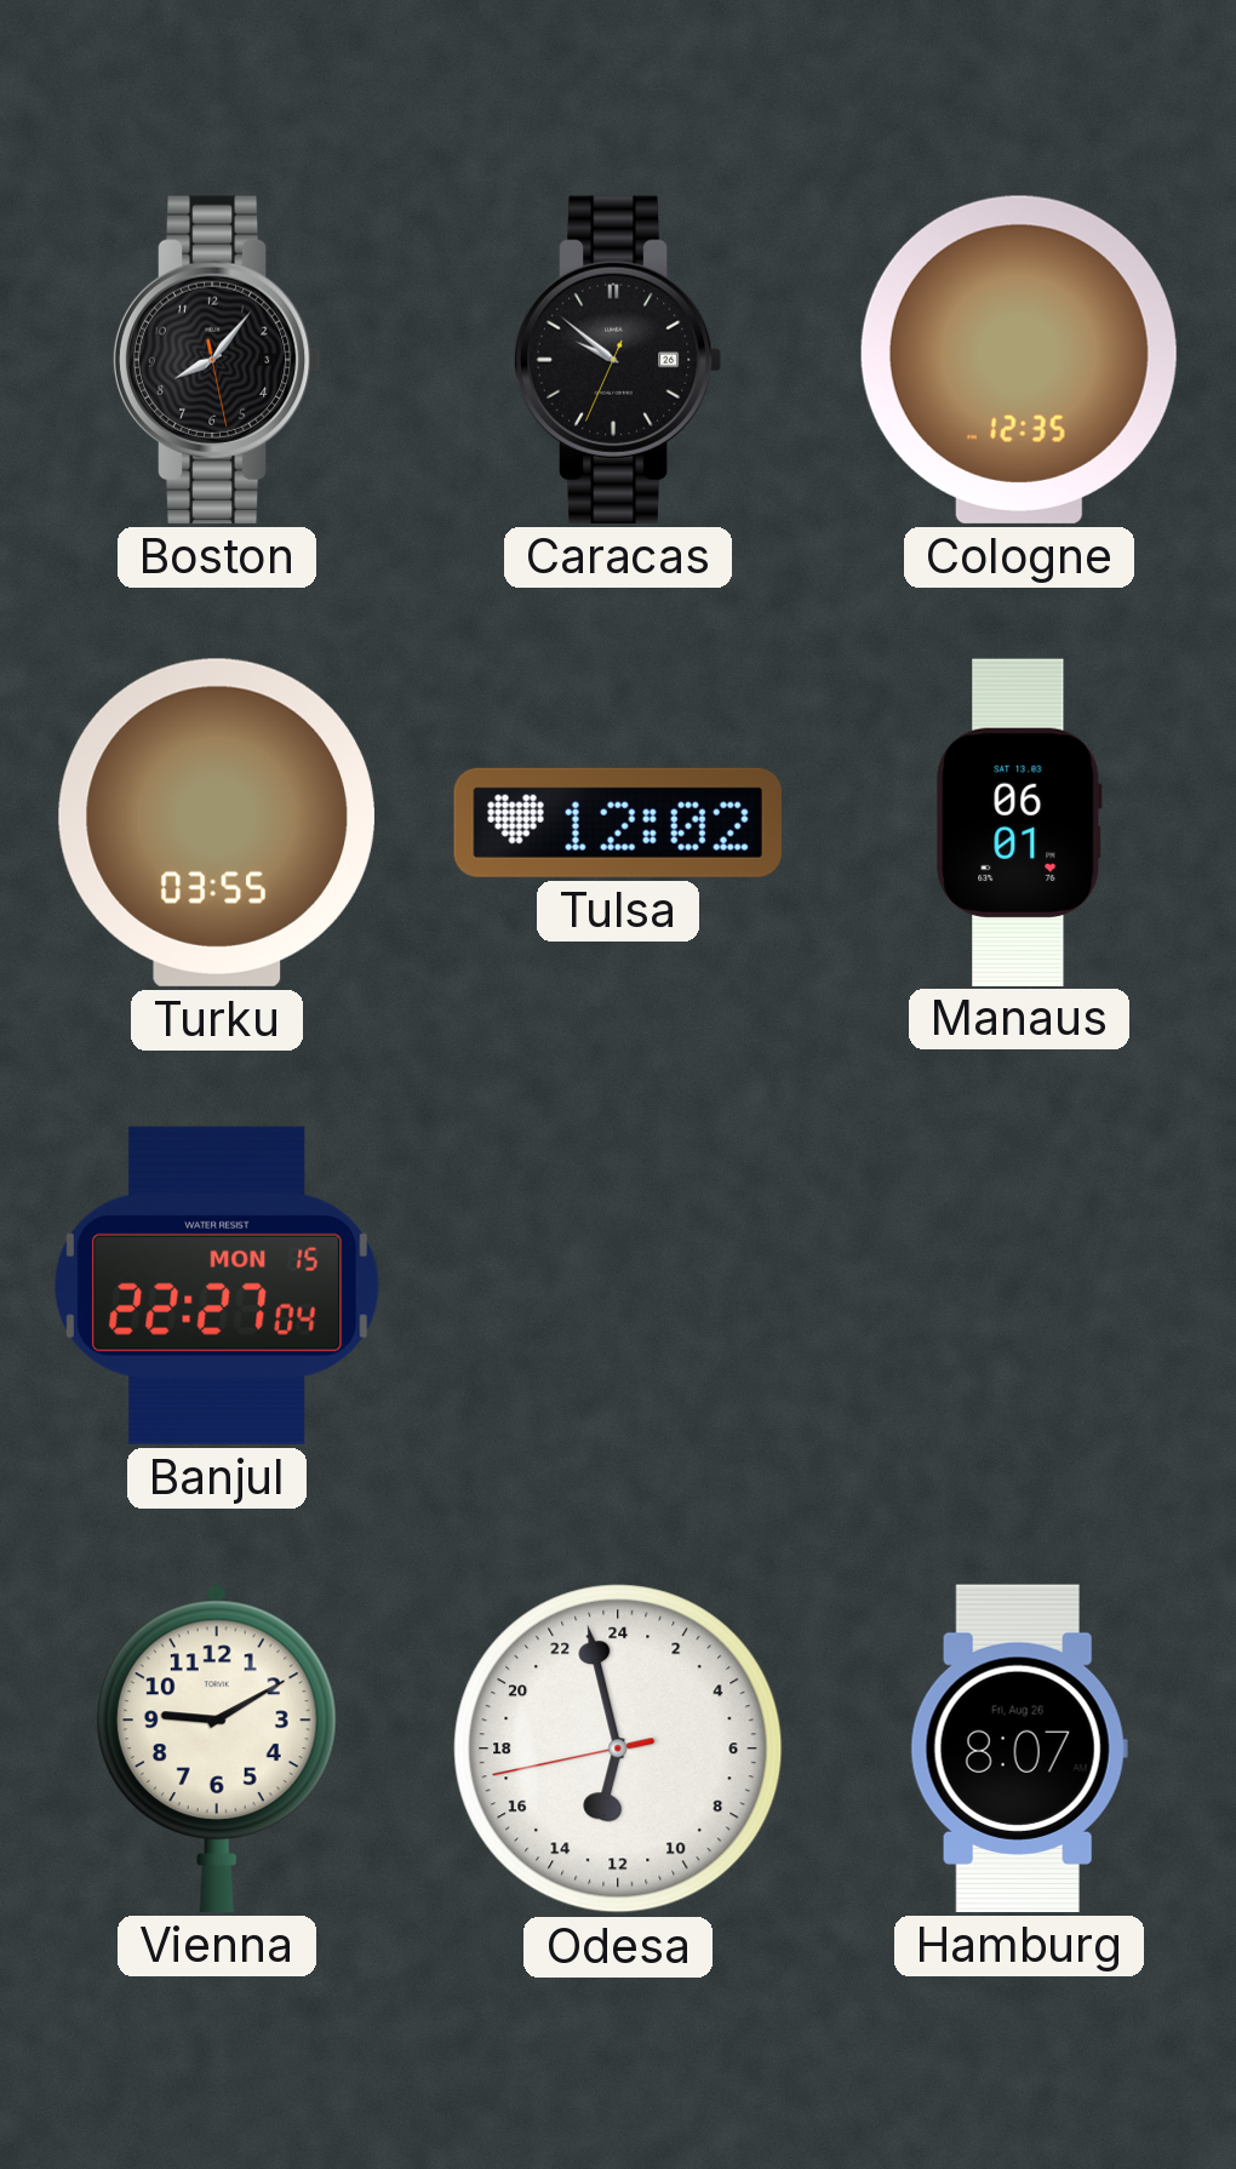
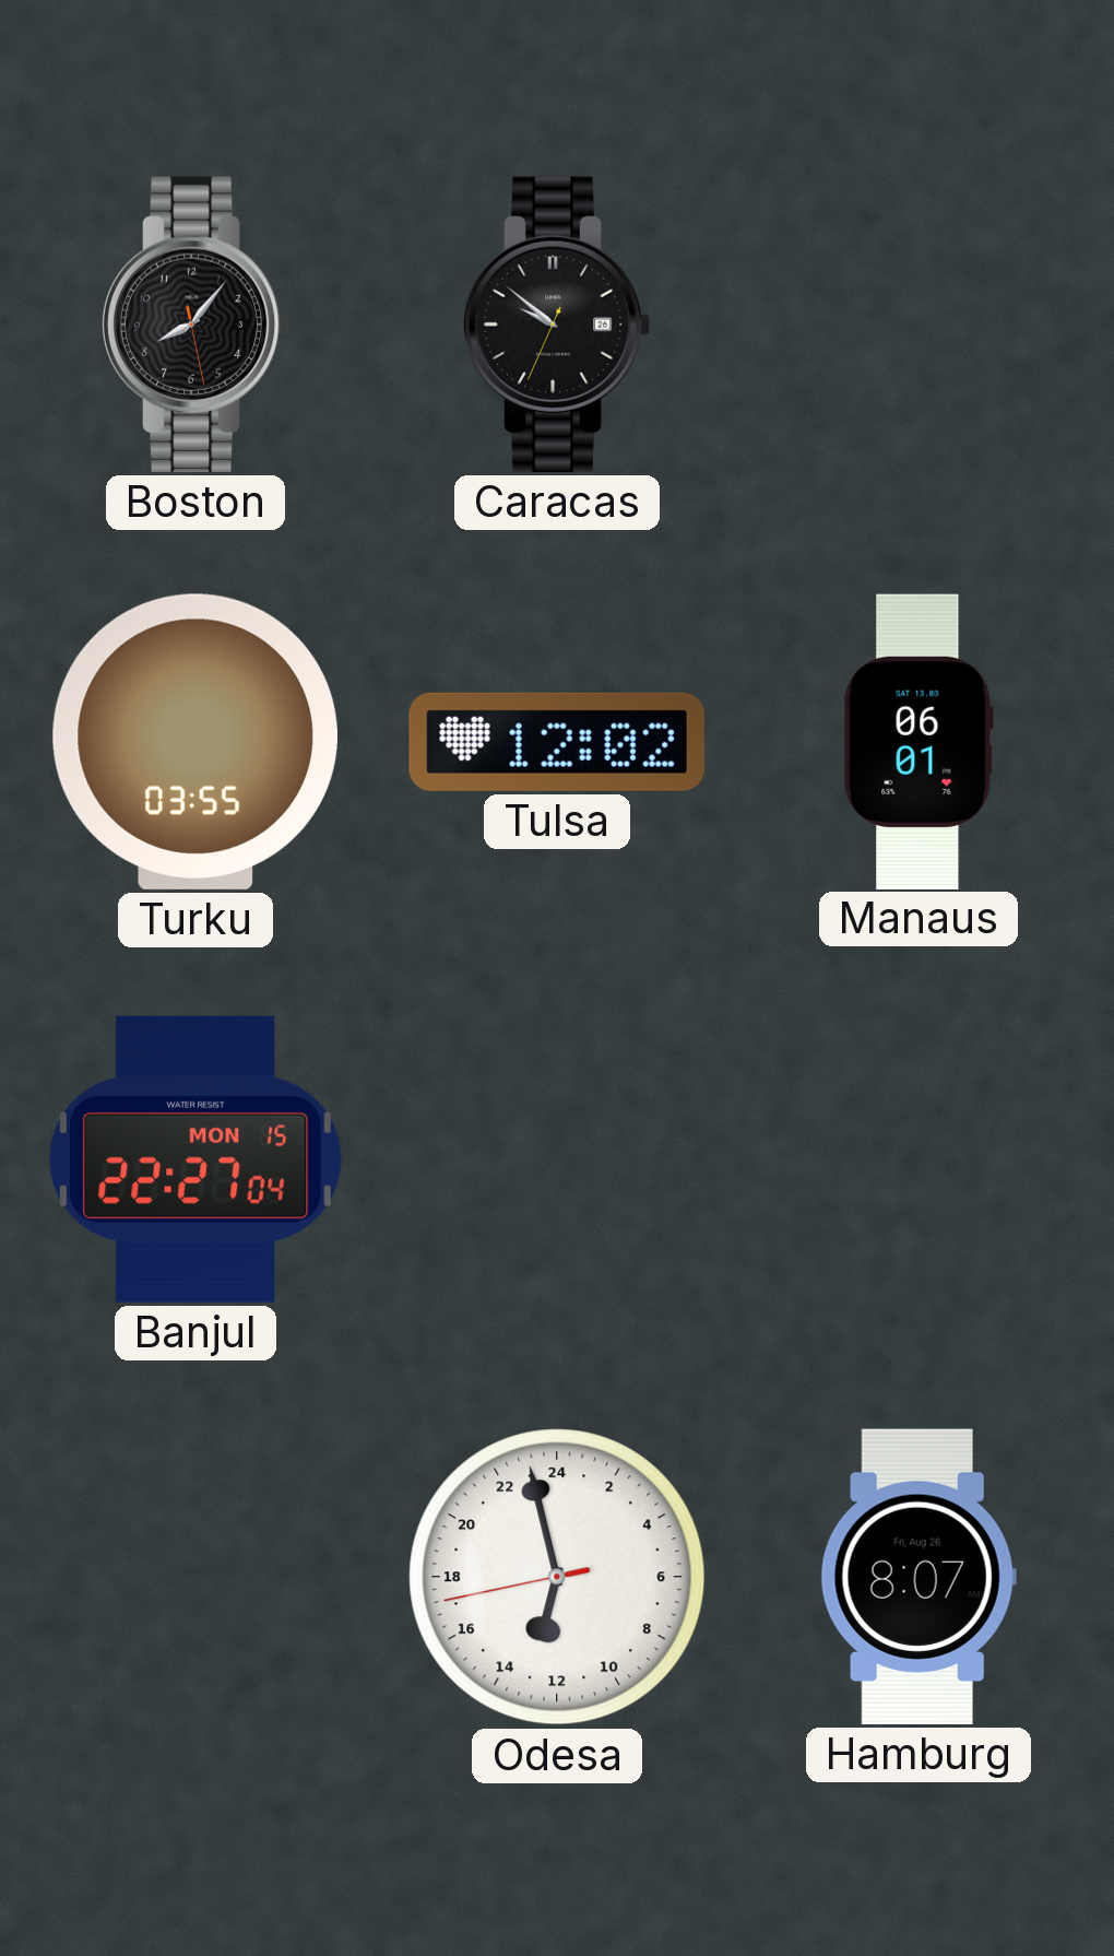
Cologne: 12:35 -> none
Vienna: 9:10 -> none
